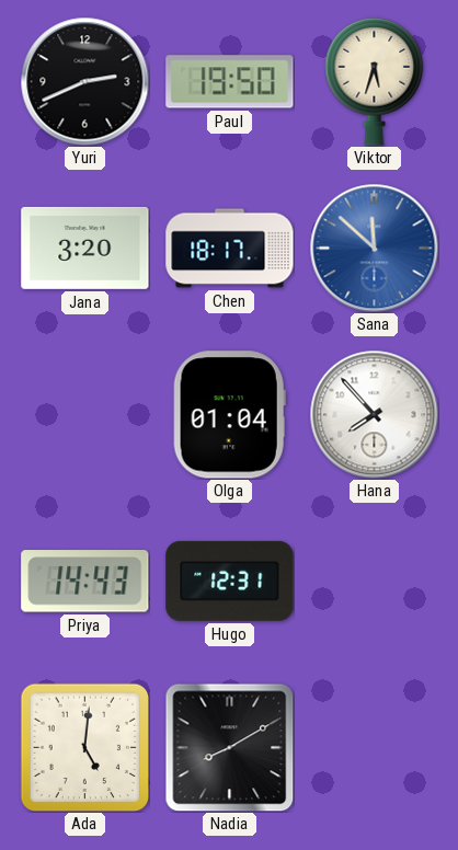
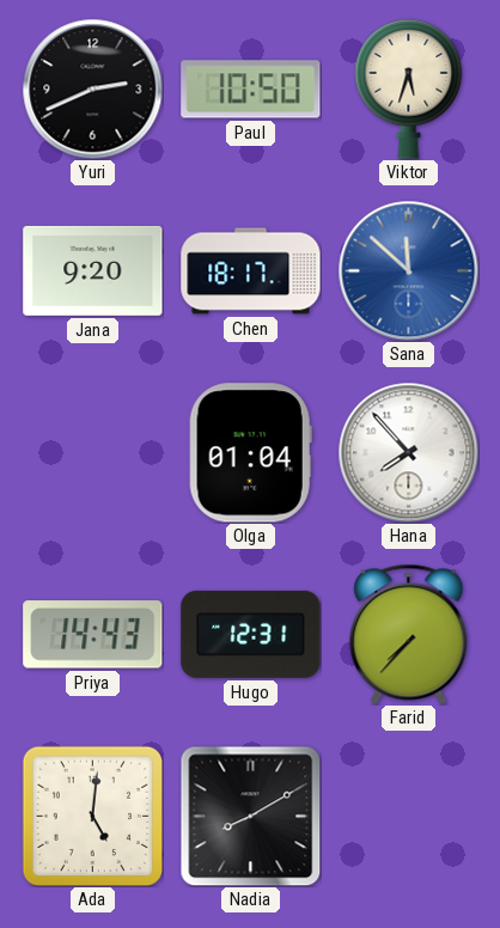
Paul: 19:50 -> 10:50
Jana: 3:20 -> 9:20
Farid: none -> 7:37
